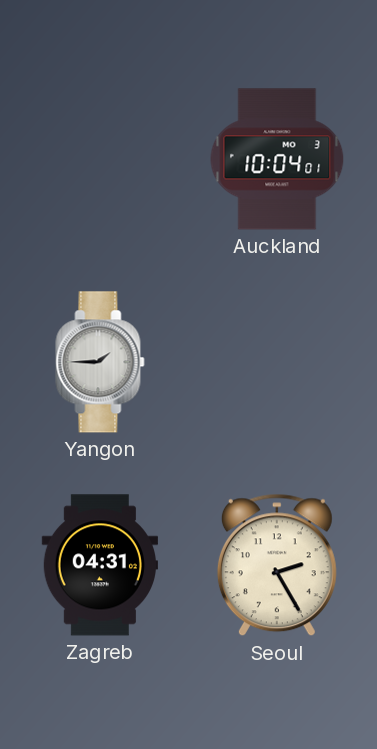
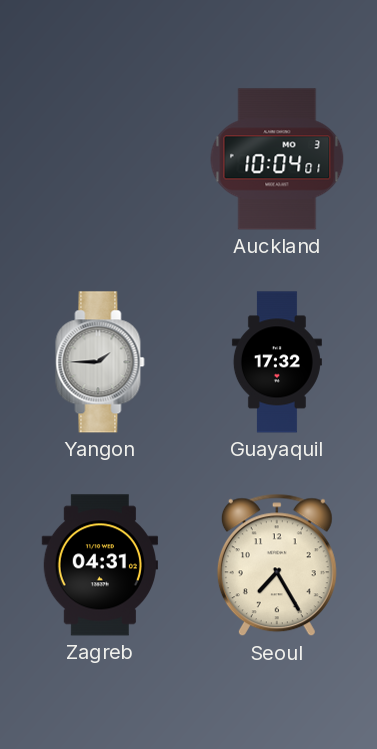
Guayaquil: none -> 17:32
Seoul: 2:25 -> 7:25
